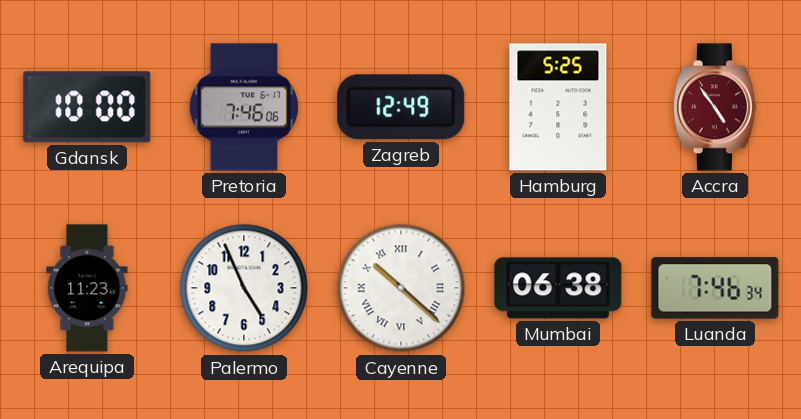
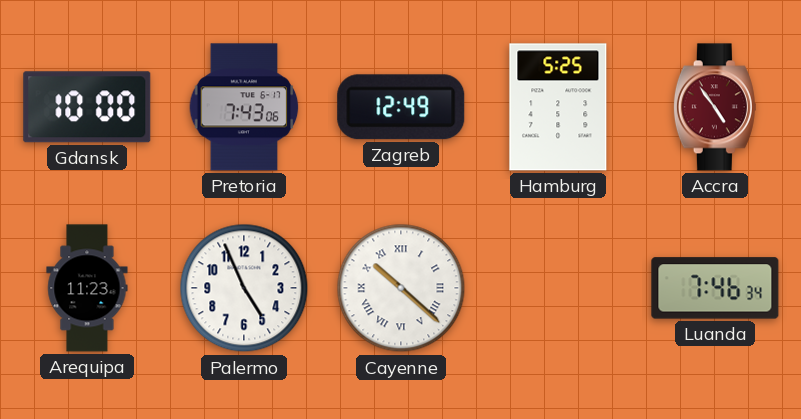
Pretoria: 7:46 -> 7:43
Mumbai: 06:38 -> none
